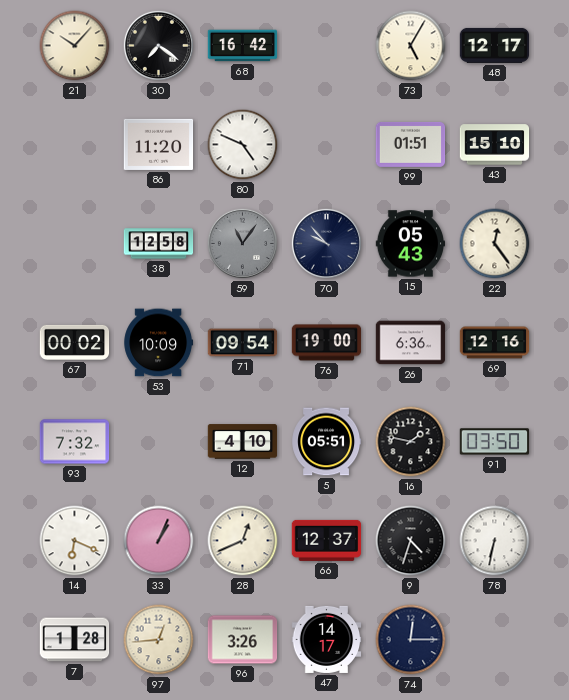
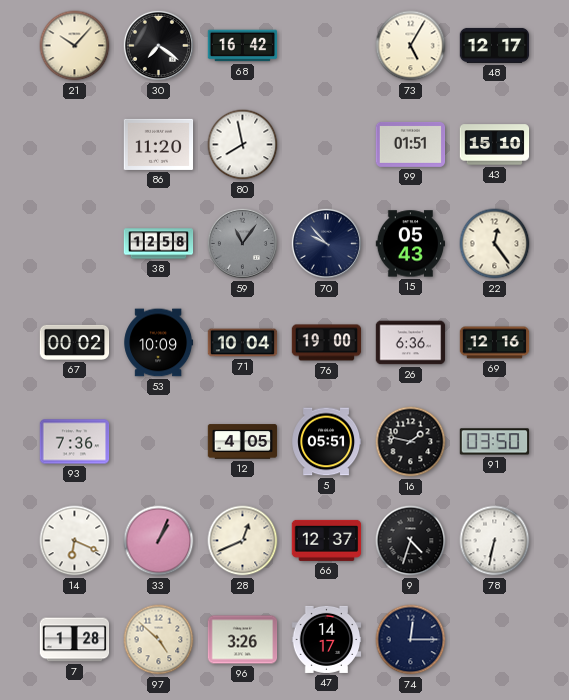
80: 4:49 -> 7:58
71: 09:54 -> 10:04
93: 7:32 -> 7:36
12: 4:10 -> 4:05
97: 12:44 -> 4:52
